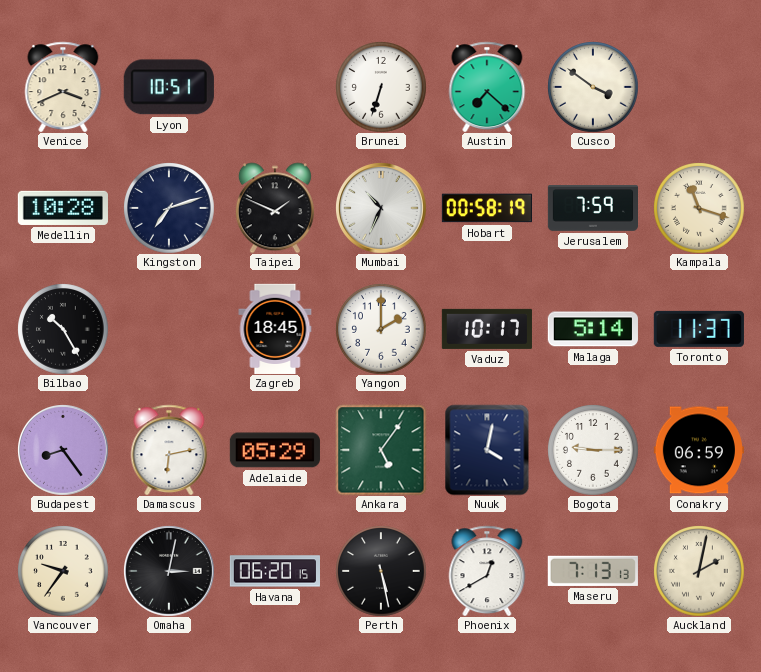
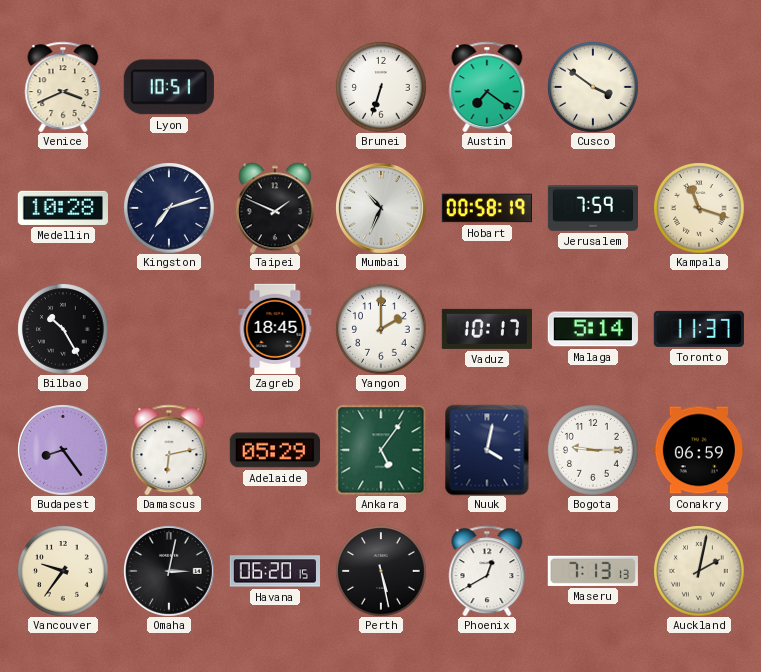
Austin: 7:22 -> 7:21
